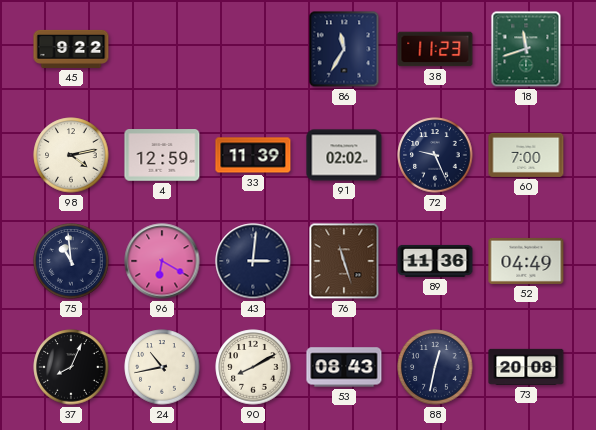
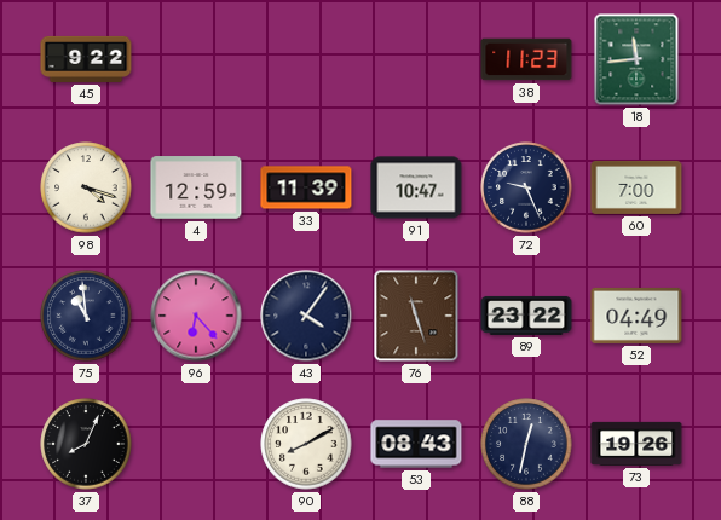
86: 11:35 -> none
18: 11:42 -> 11:44
98: 4:13 -> 4:18
91: 02:02 -> 10:47
96: 6:20 -> 6:23
43: 3:01 -> 4:06
89: 11:36 -> 23:22
24: 10:43 -> none
73: 20:08 -> 19:26
